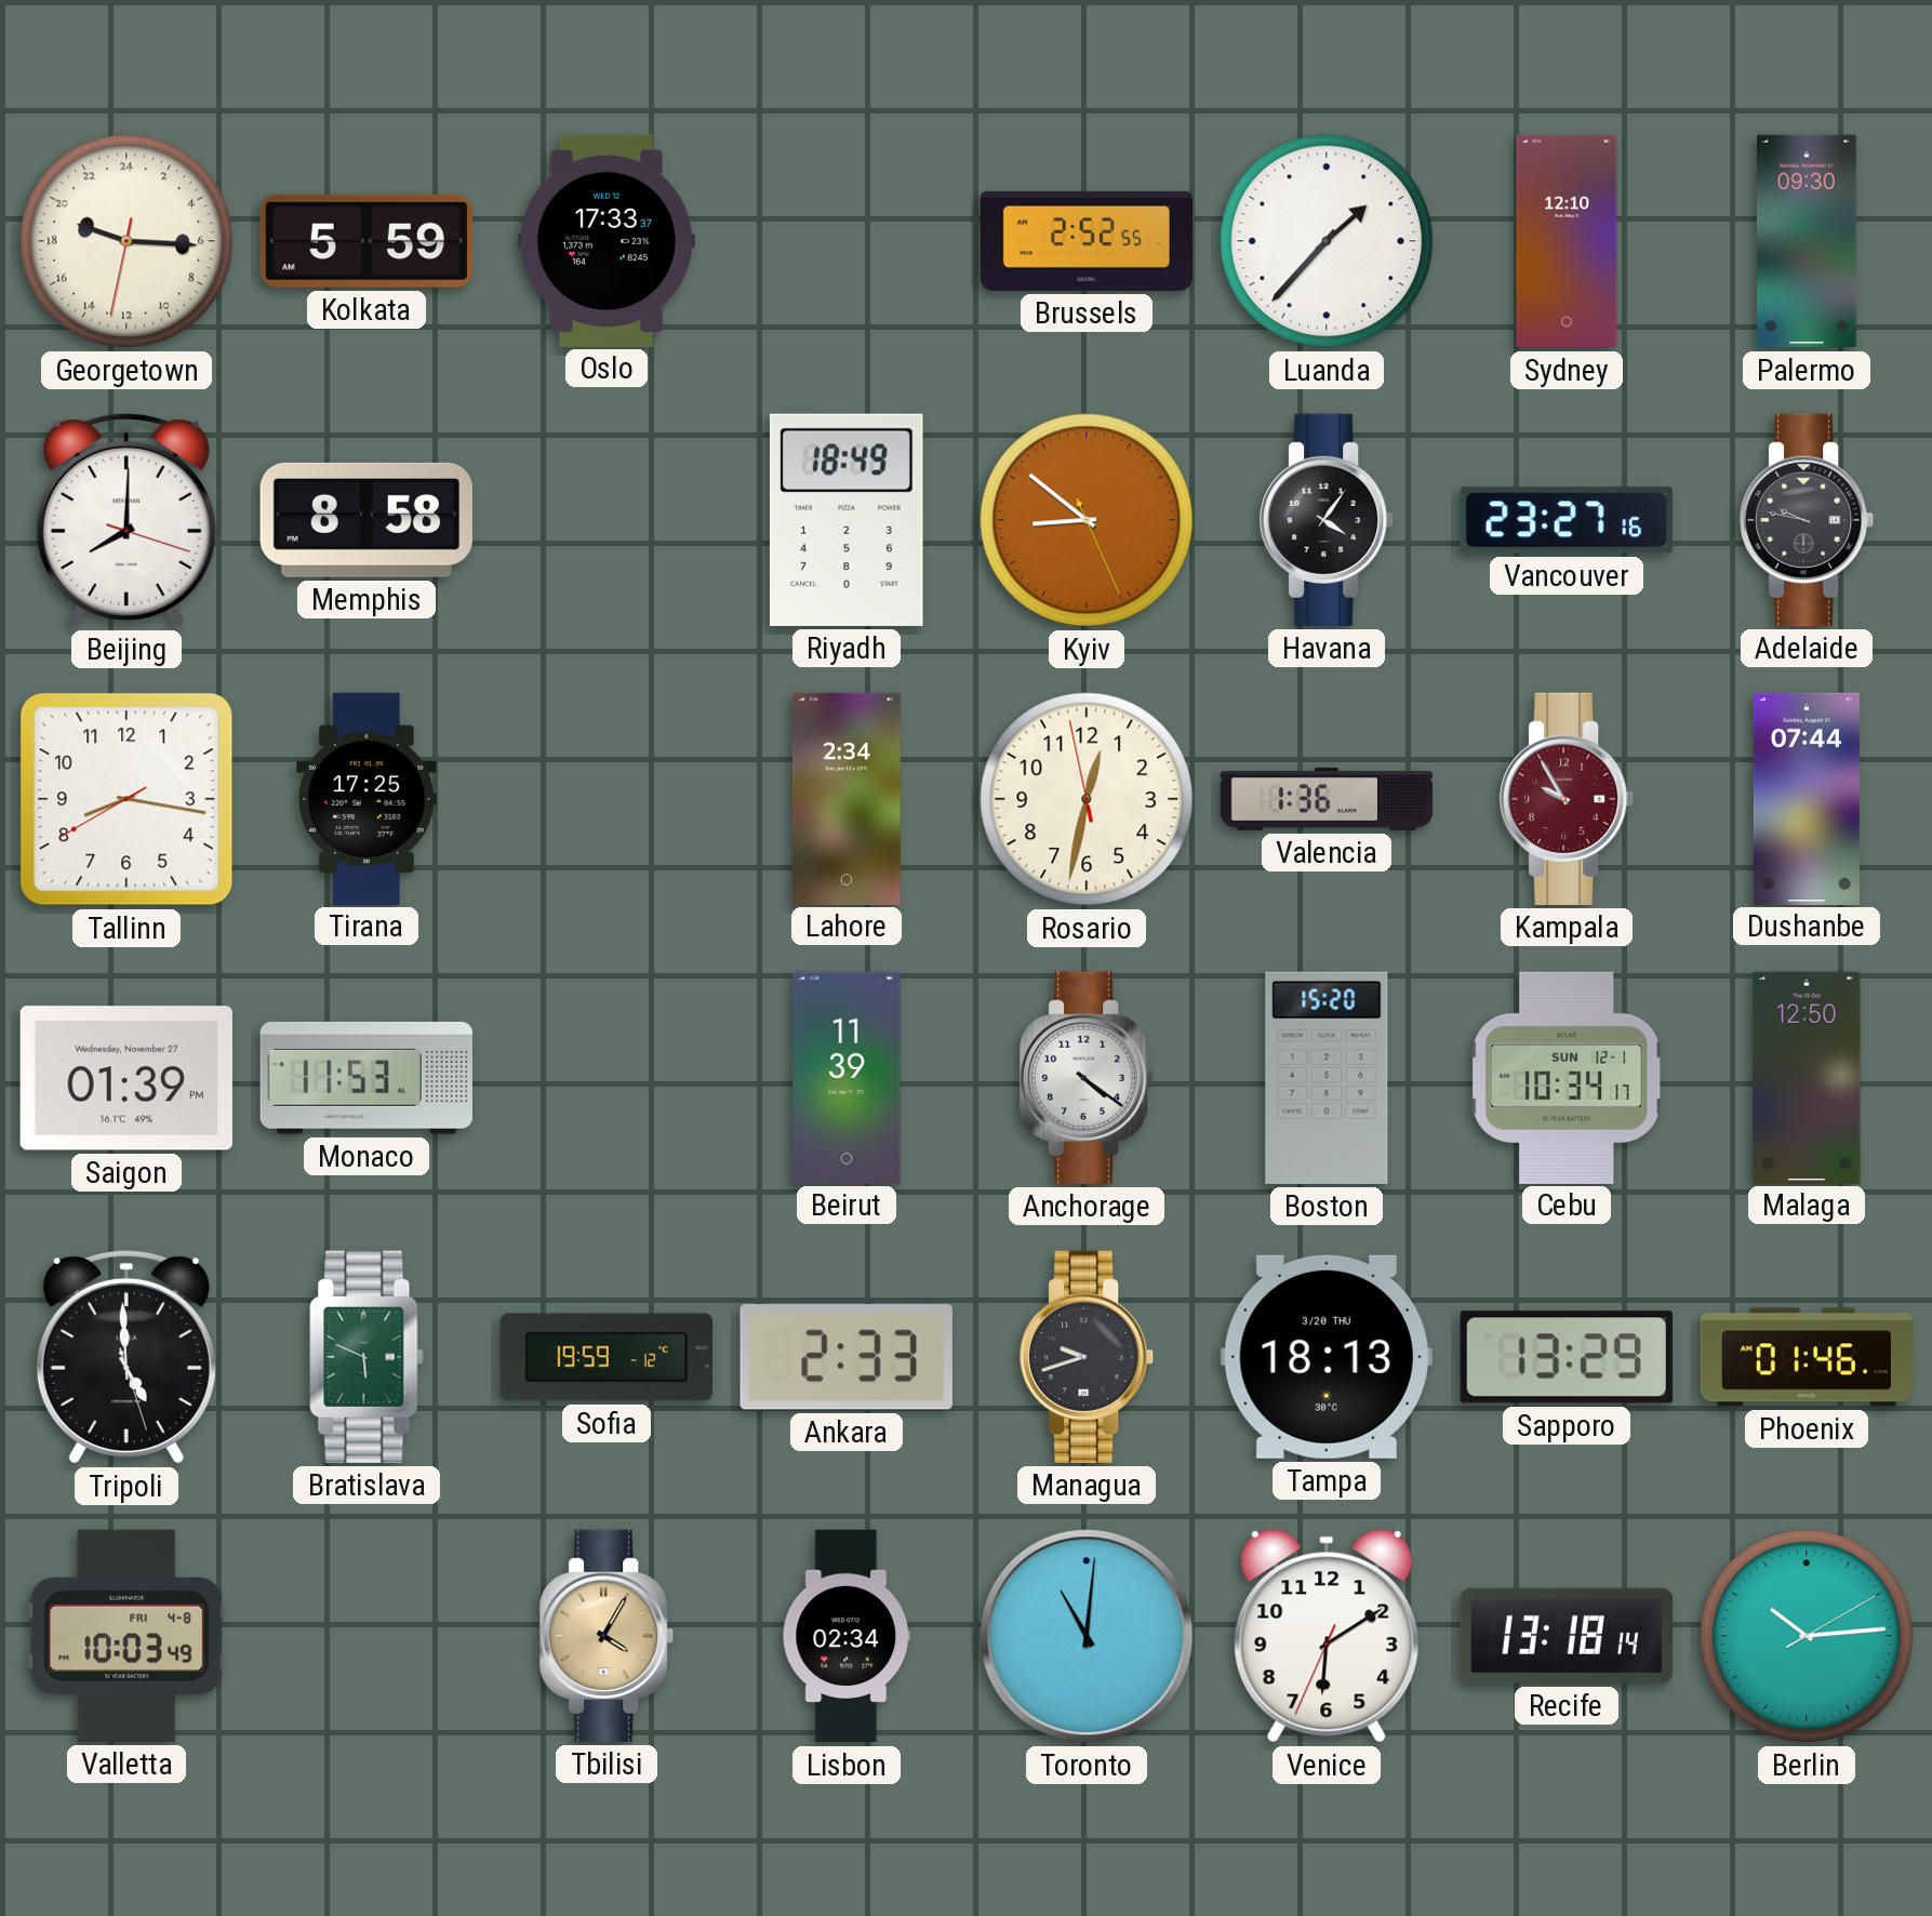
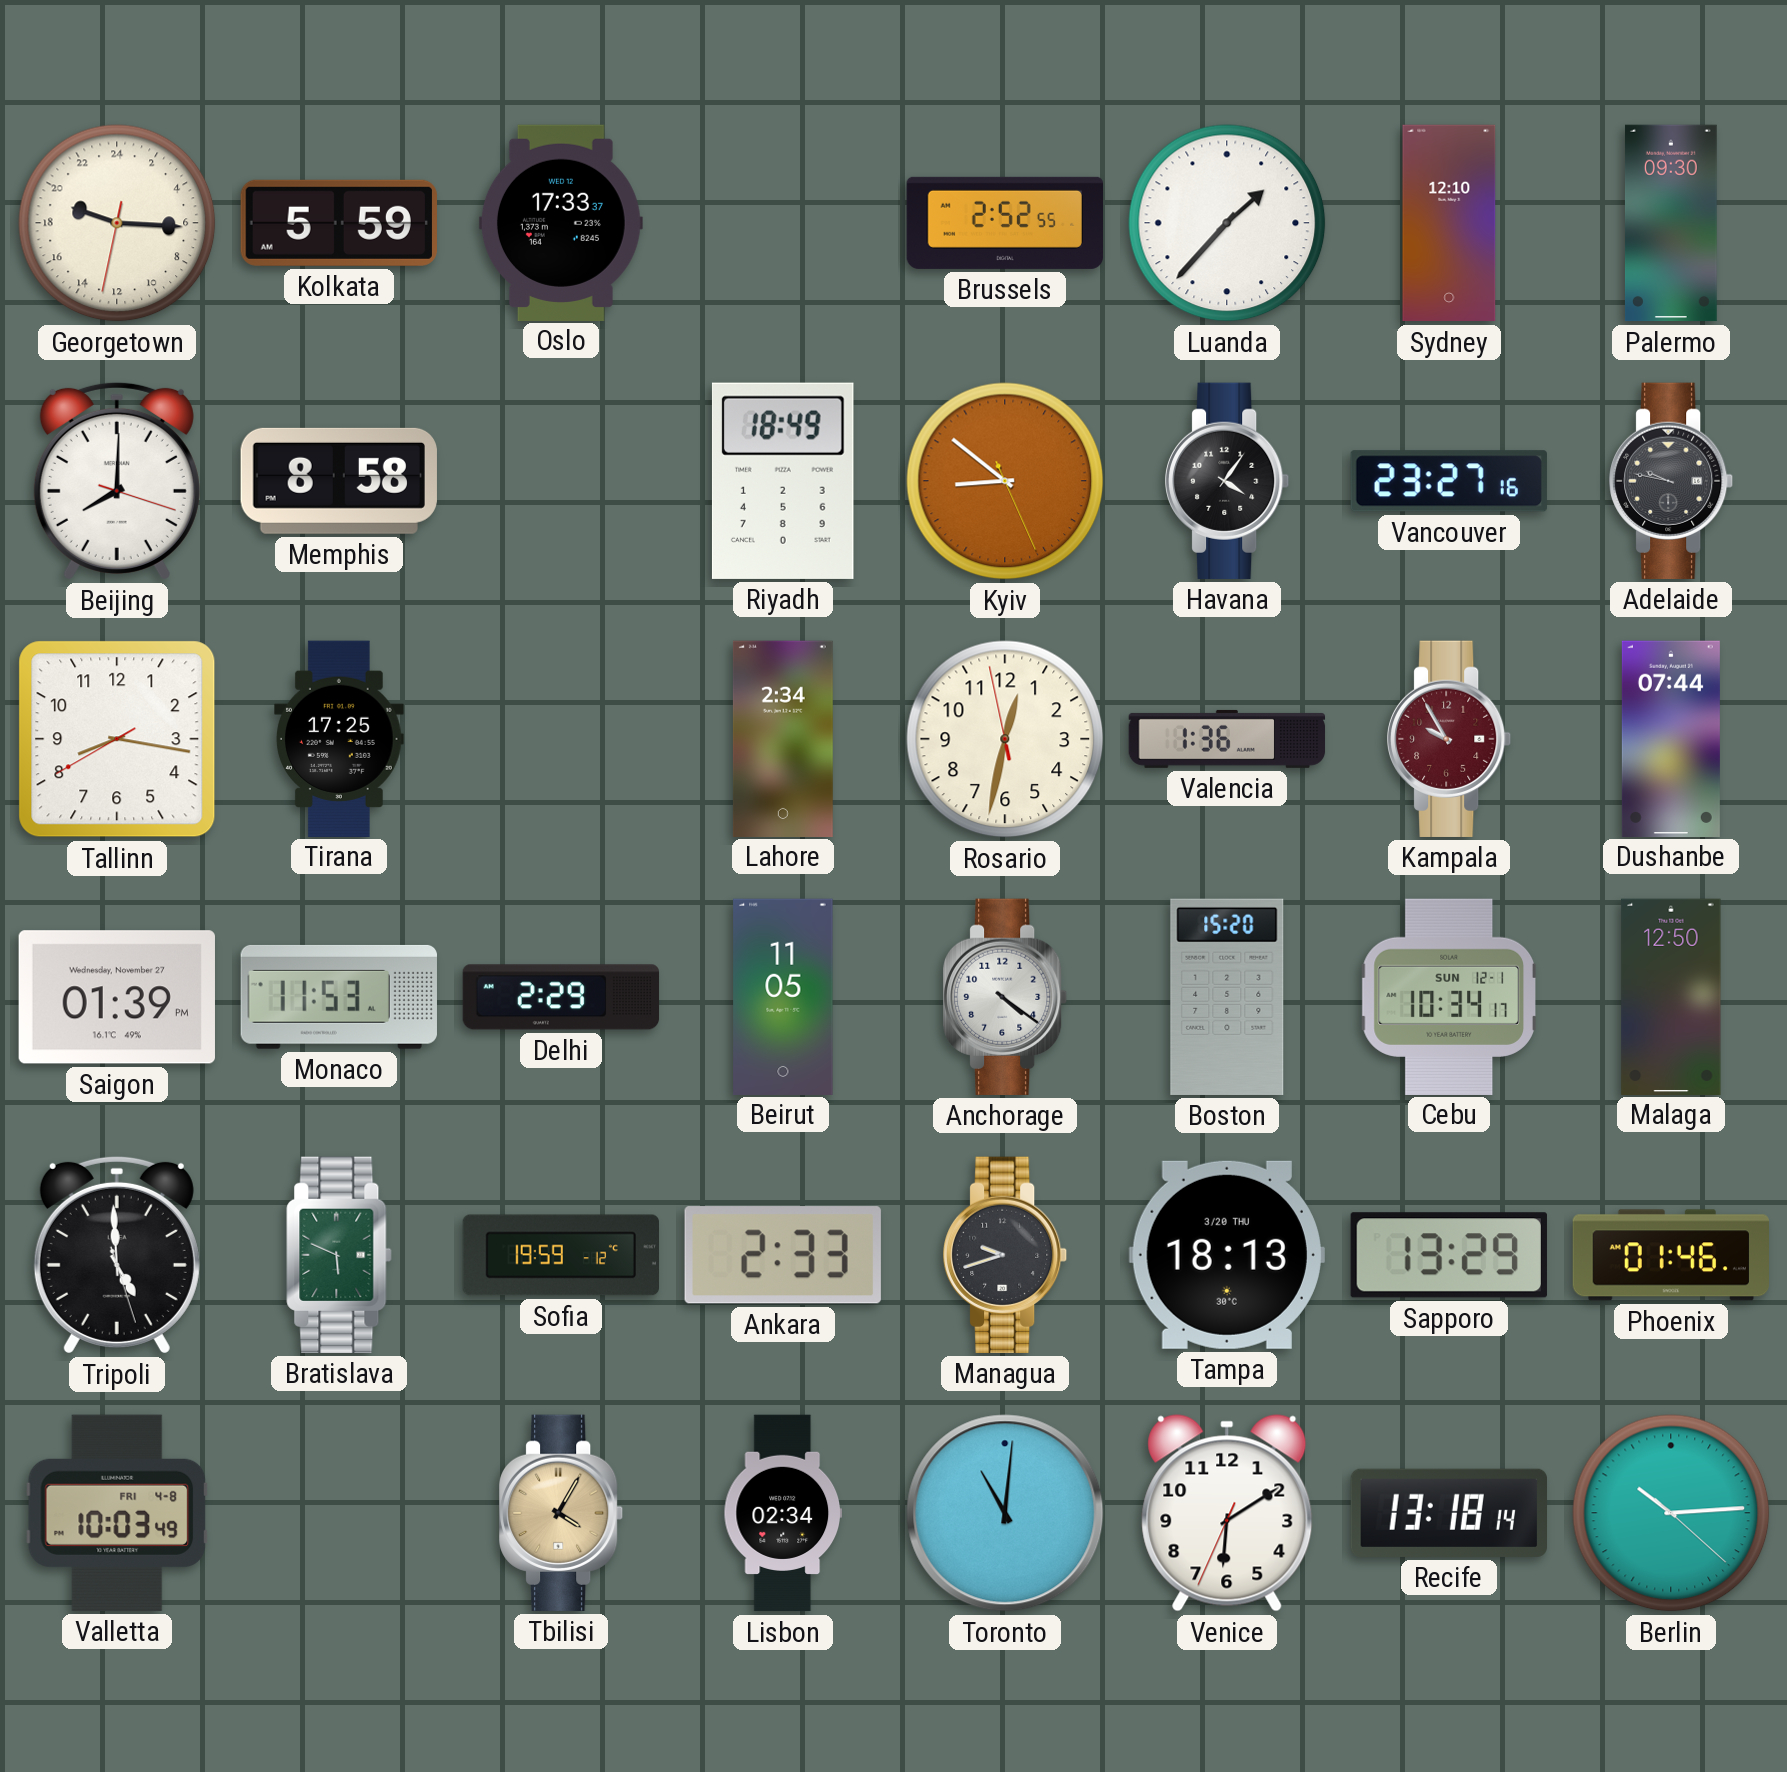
Delhi: none -> 2:29
Beirut: 11:39 -> 11:05
Berlin: 10:14:10 -> 10:14:22
